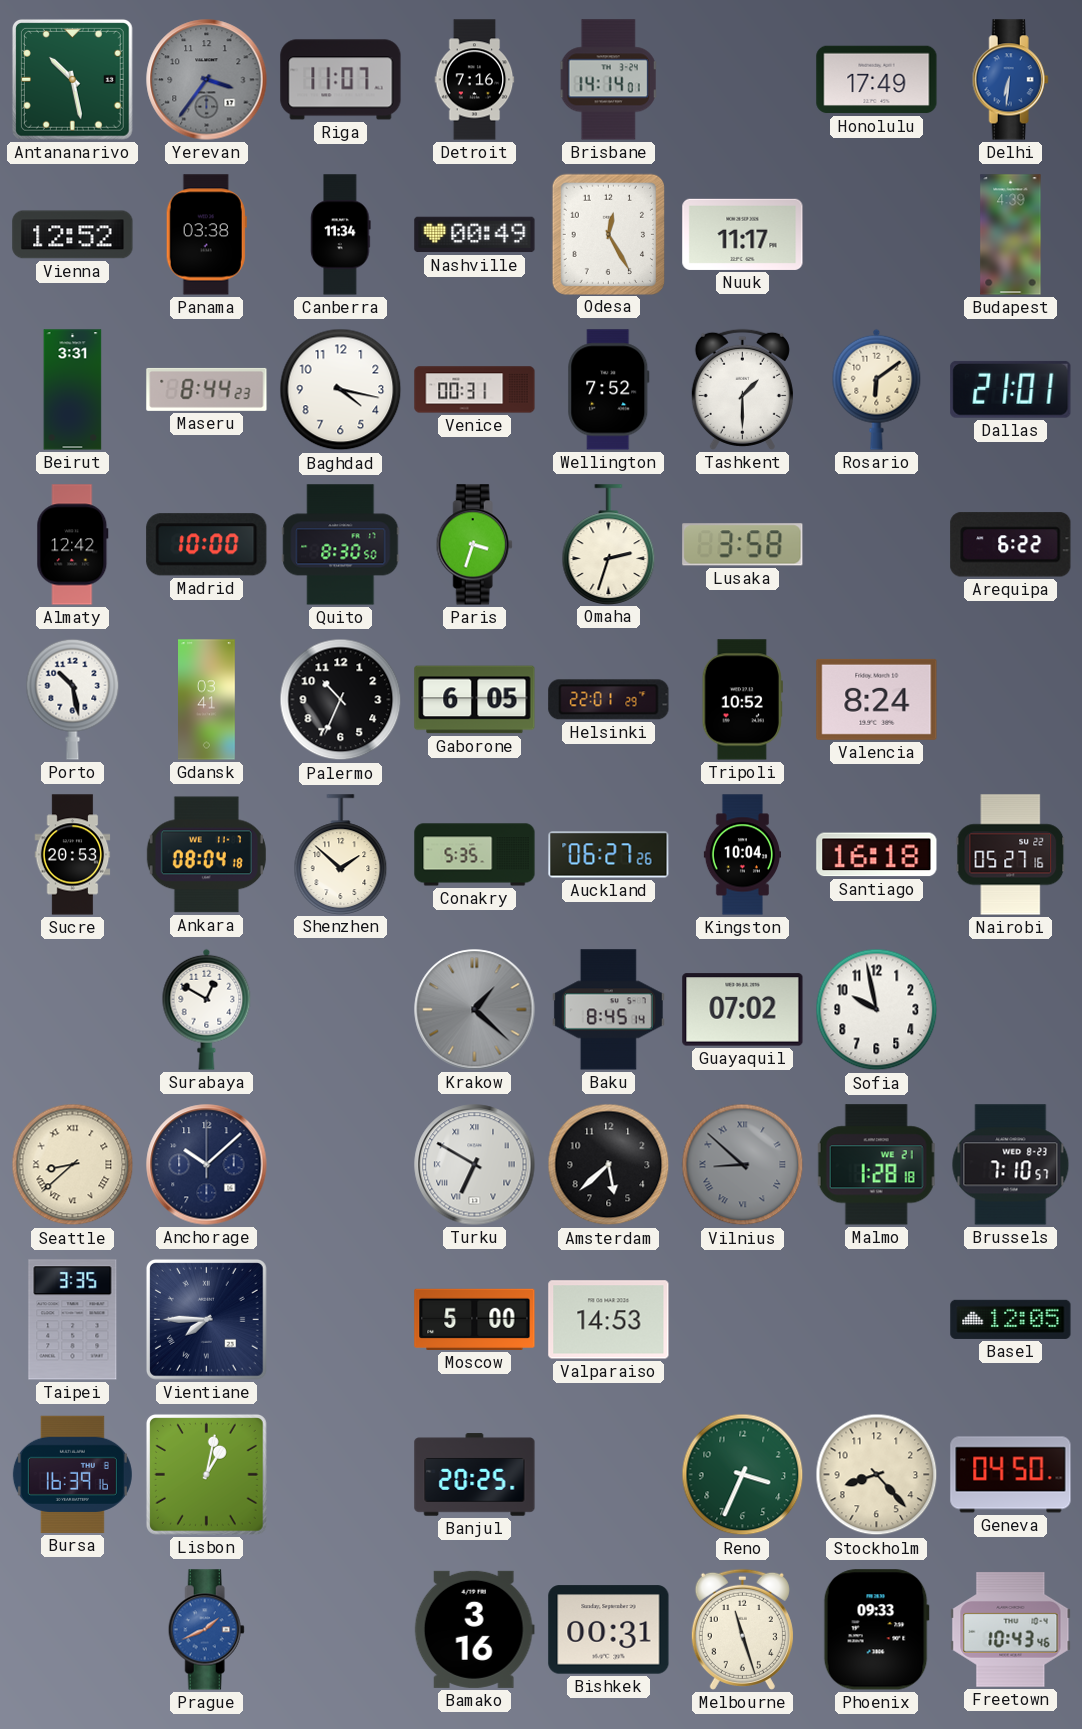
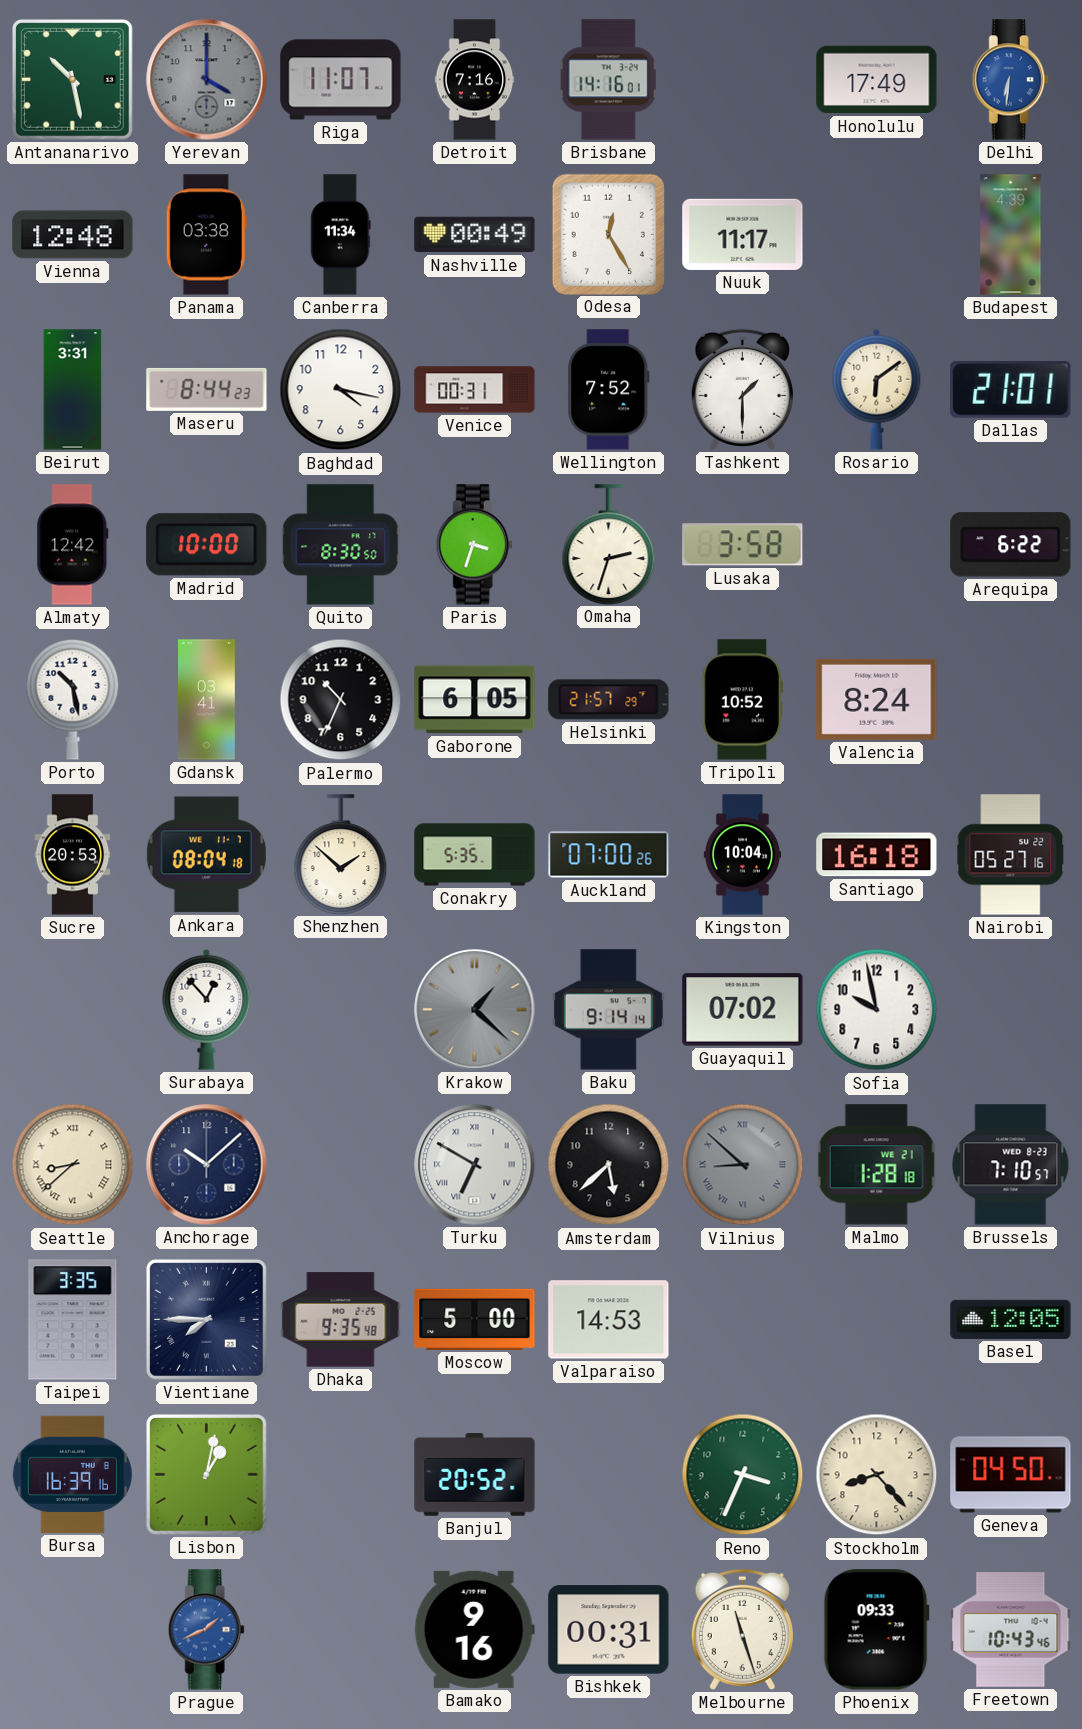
Yerevan: 3:36 -> 4:00
Brisbane: 14:14 -> 14:16
Vienna: 12:52 -> 12:48
Helsinki: 22:01 -> 21:57
Auckland: 06:27 -> 07:00
Surabaya: 12:50 -> 12:53
Baku: 8:45 -> 9:14
Dhaka: none -> 9:35
Banjul: 20:25 -> 20:52
Bamako: 3:16 -> 9:16
